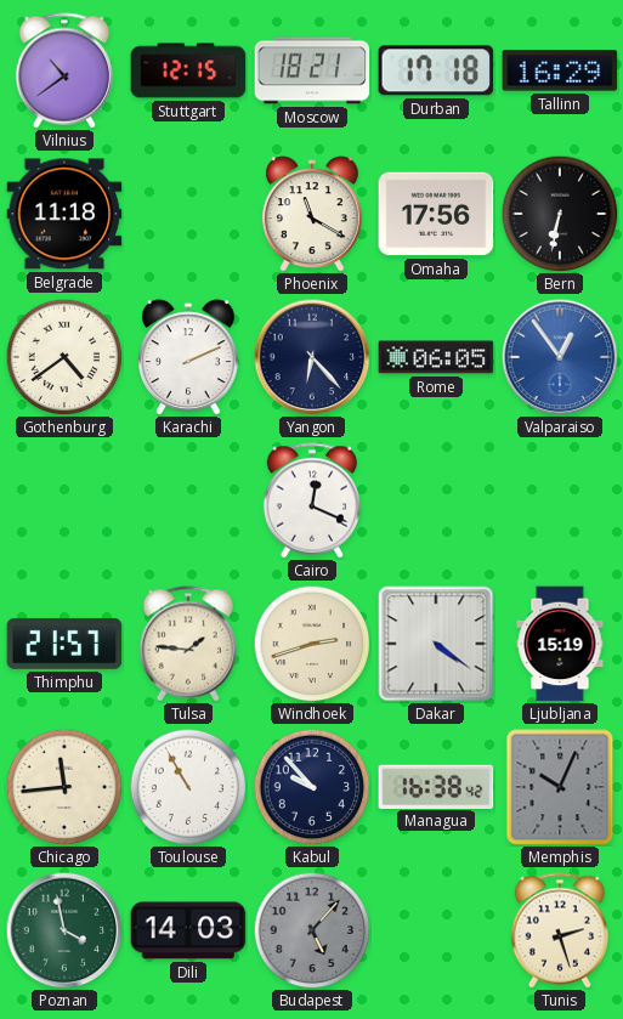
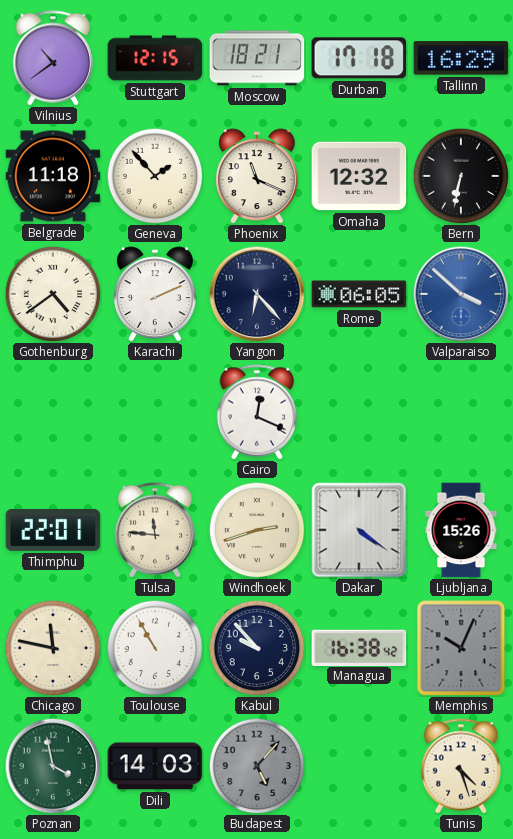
Geneva: none -> 1:53
Phoenix: 11:20 -> 11:19
Omaha: 17:56 -> 12:32
Valparaiso: 12:54 -> 3:52
Thimphu: 21:57 -> 22:01
Tulsa: 1:46 -> 11:46
Ljubljana: 15:19 -> 15:26
Chicago: 11:44 -> 11:47
Tunis: 2:27 -> 4:27
